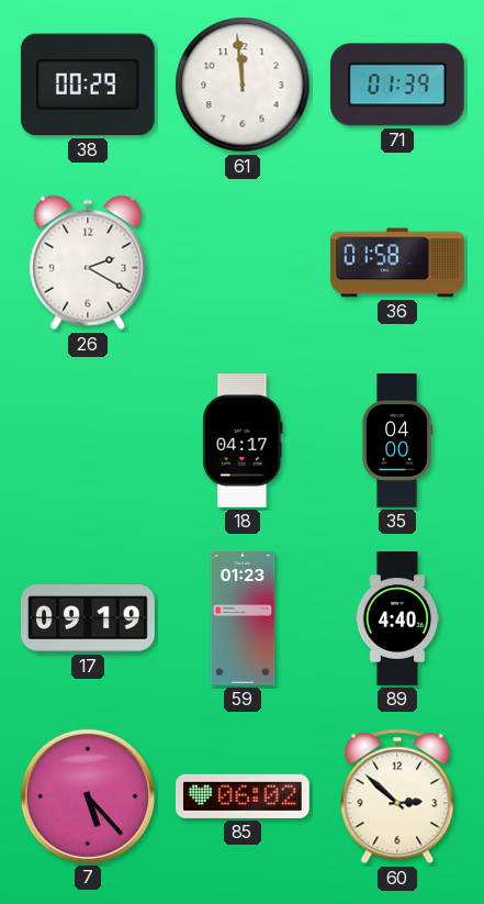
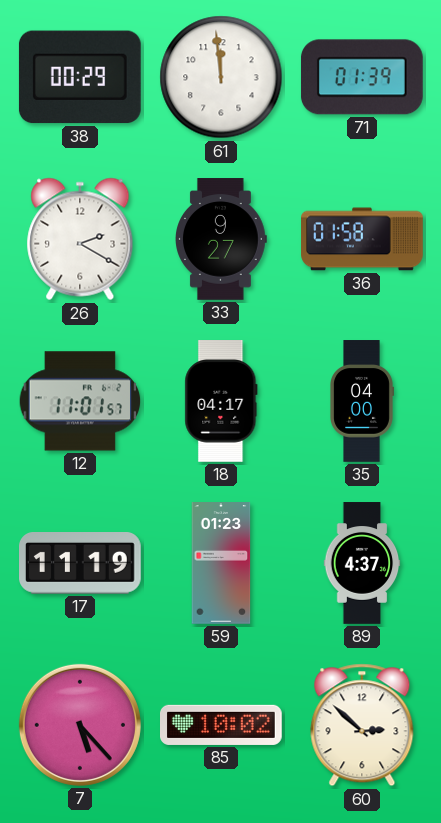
33: none -> 9:27
12: none -> 11:01
17: 09:19 -> 11:19
89: 4:40 -> 4:37
85: 06:02 -> 10:02
